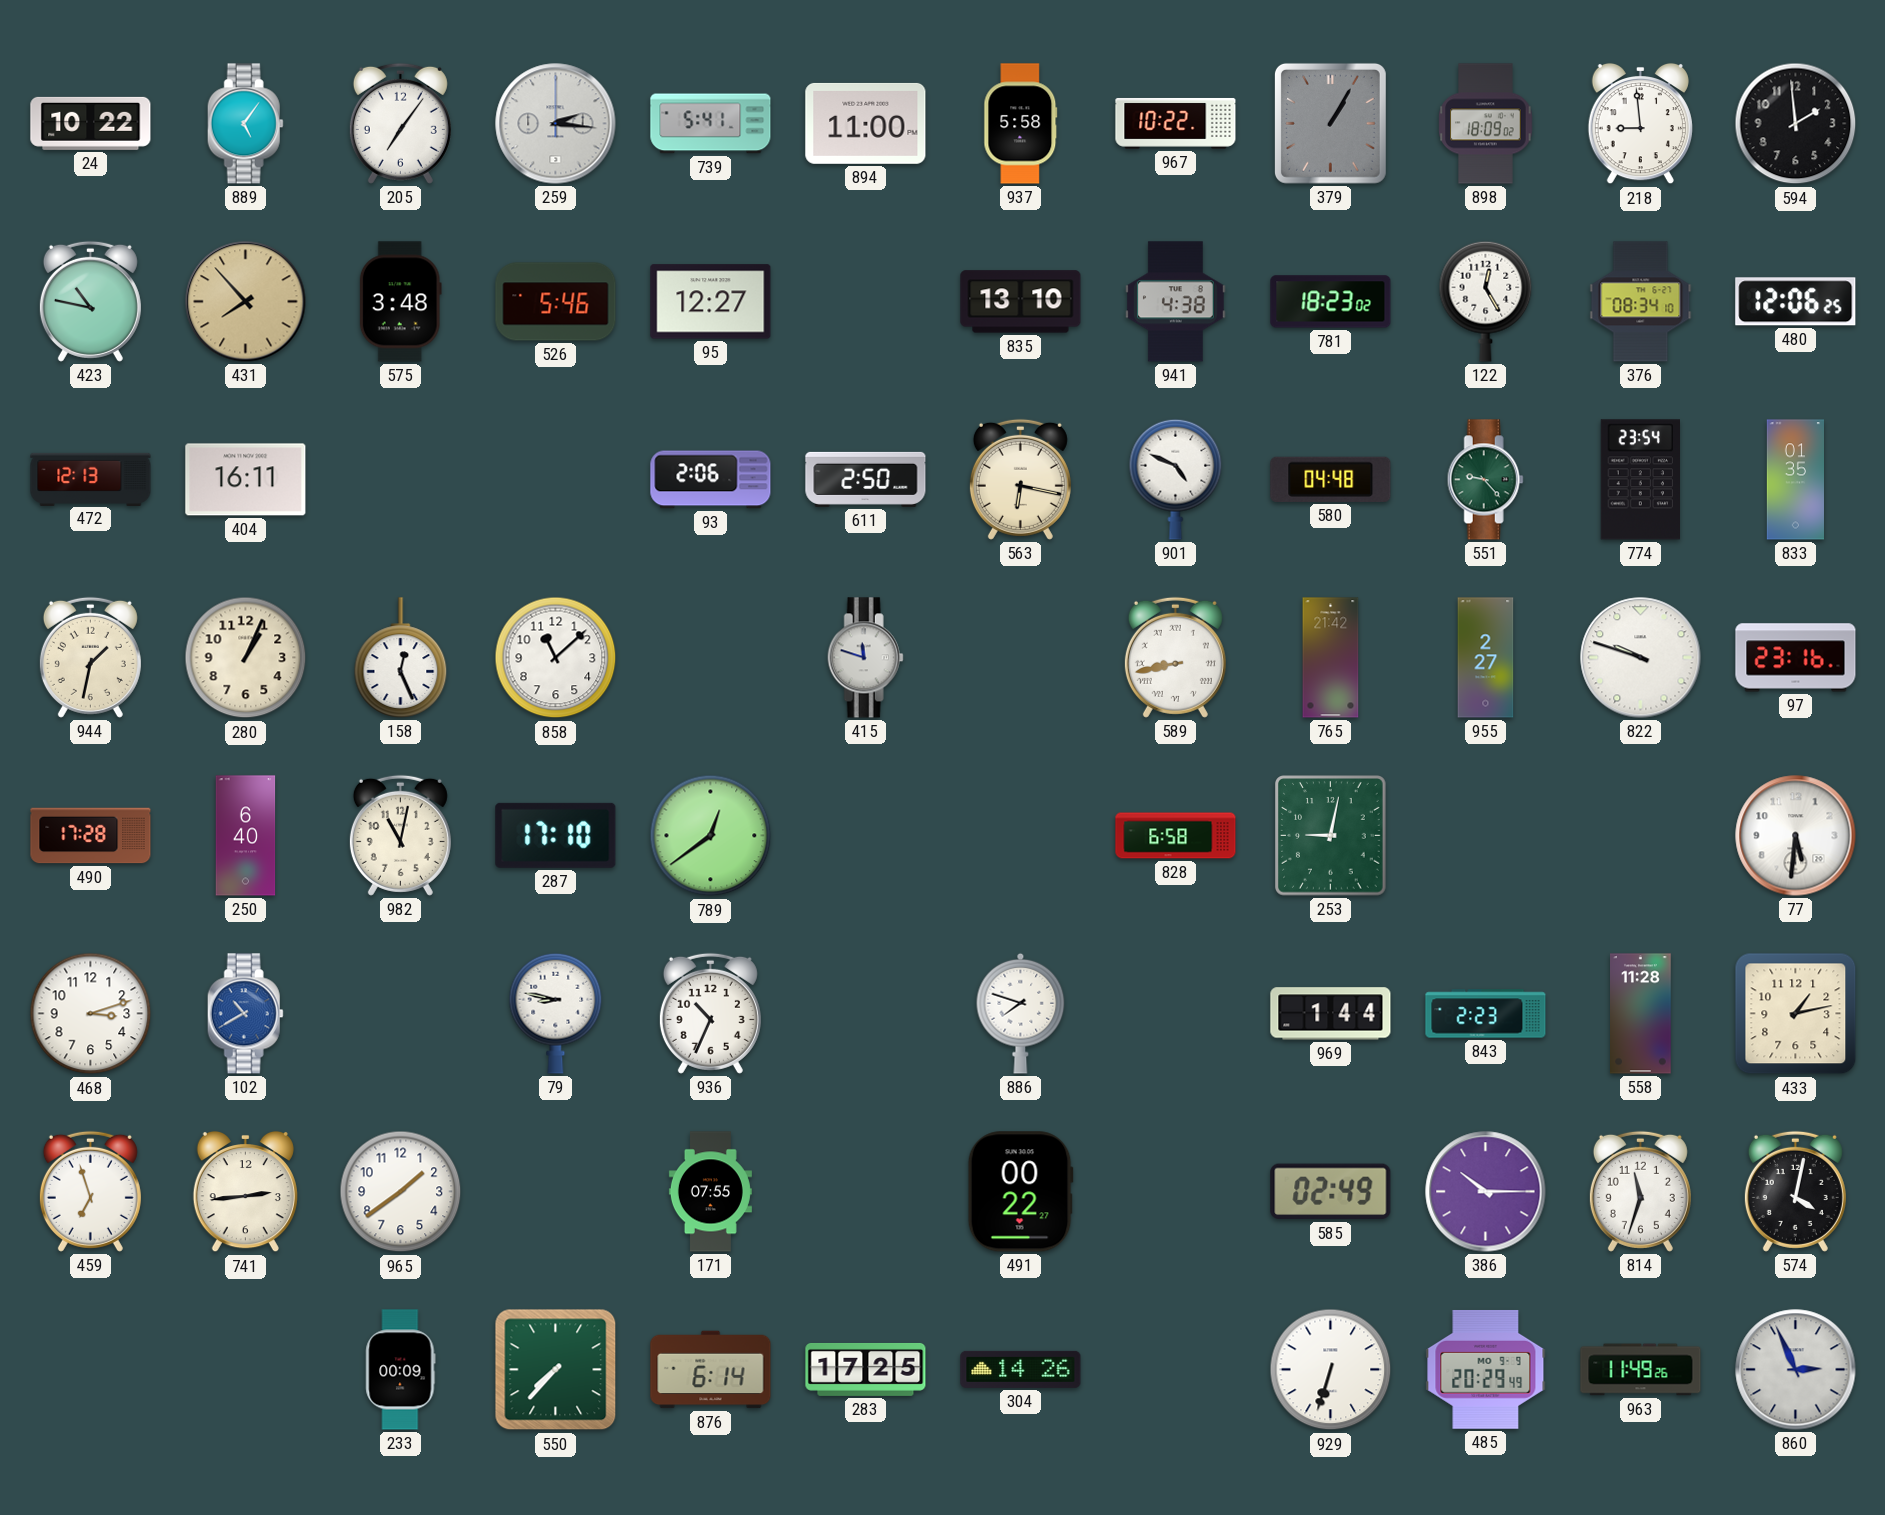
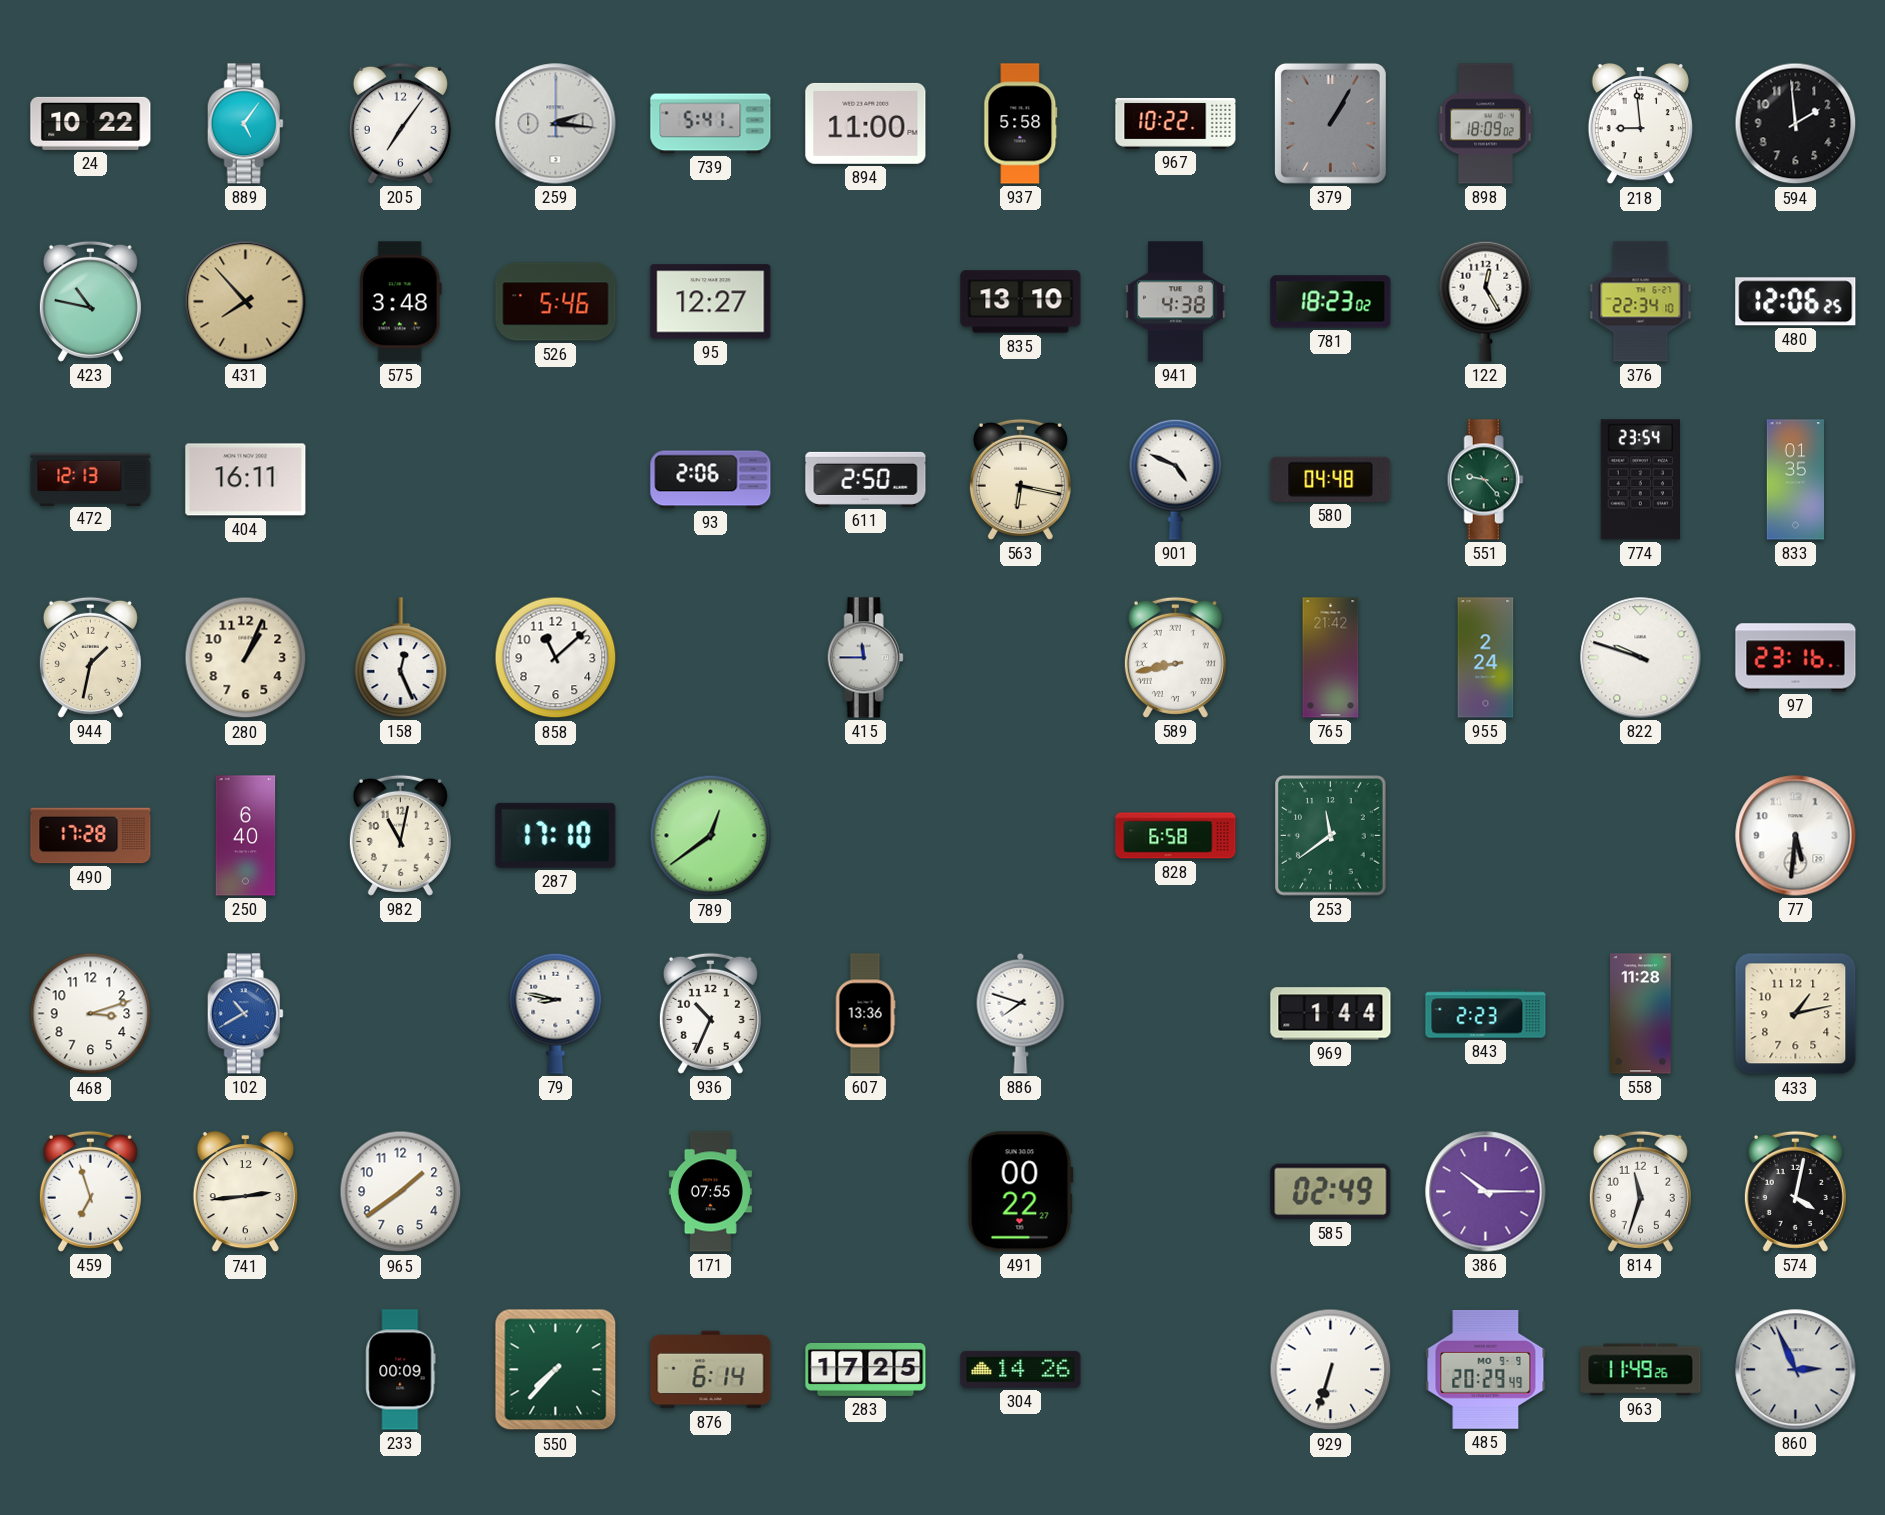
376: 08:34 -> 22:34
415: 11:48 -> 11:45
955: 2:27 -> 2:24
253: 9:02 -> 11:39
607: none -> 13:36
